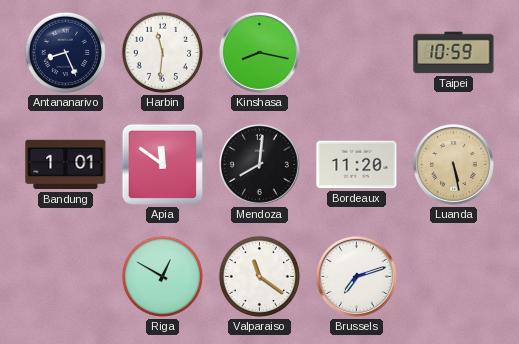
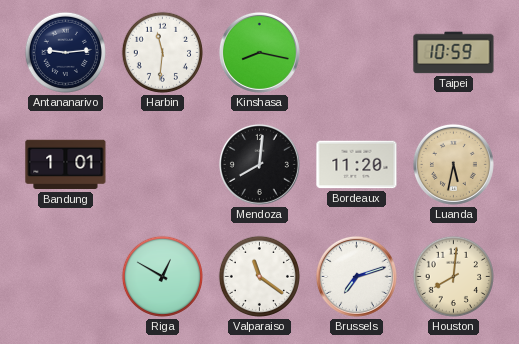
Antananarivo: 8:26 -> 9:14
Apia: 11:51 -> none
Luanda: 5:28 -> 5:32
Houston: none -> 8:01
